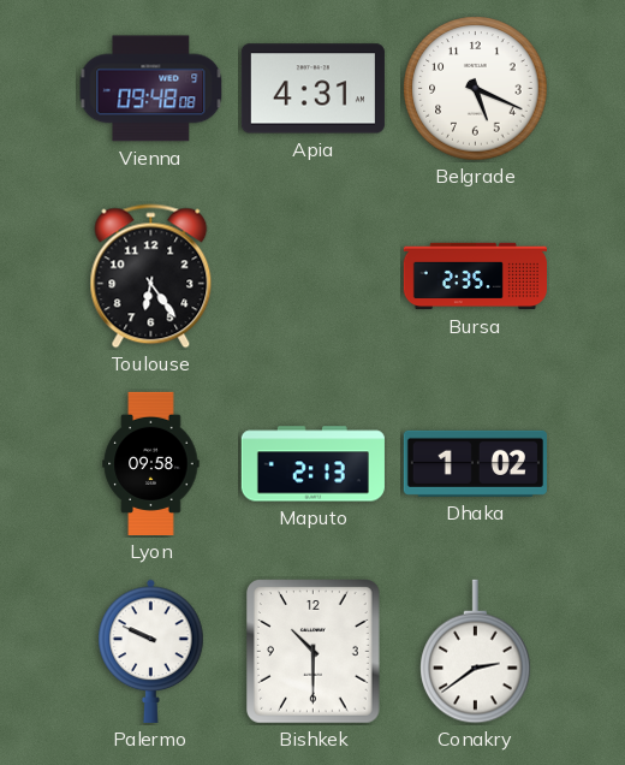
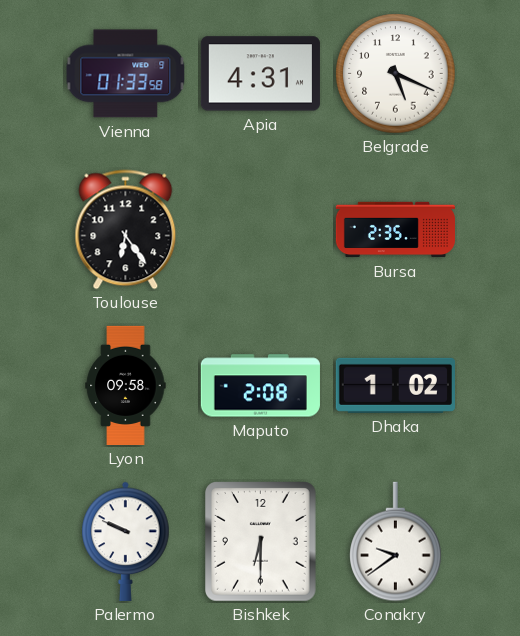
Vienna: 09:48 -> 01:33
Maputo: 2:13 -> 2:08
Bishkek: 10:30 -> 6:30
Conakry: 2:39 -> 9:39
